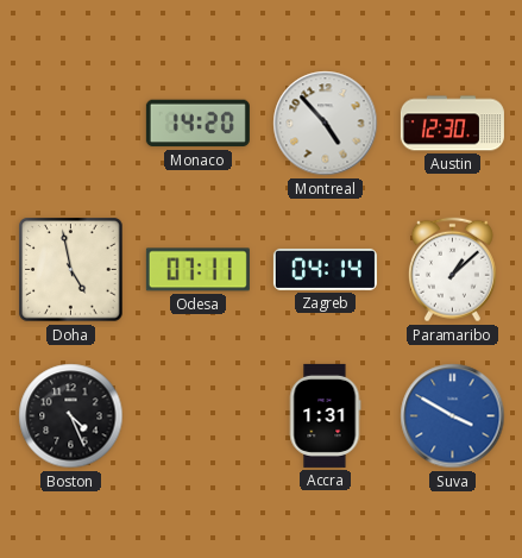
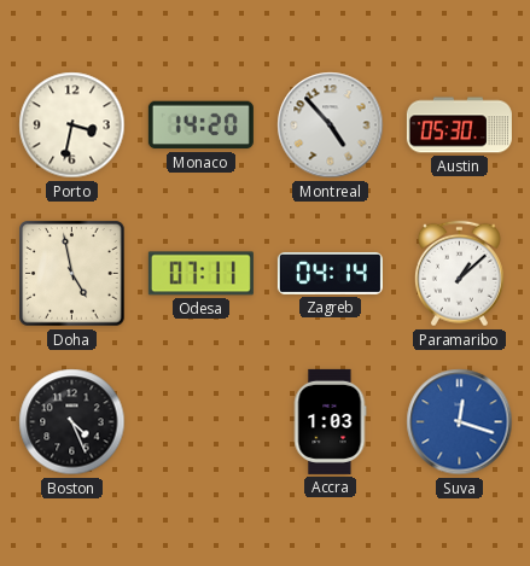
Porto: none -> 3:32
Austin: 12:30 -> 05:30
Accra: 1:31 -> 1:03
Suva: 3:50 -> 12:18
